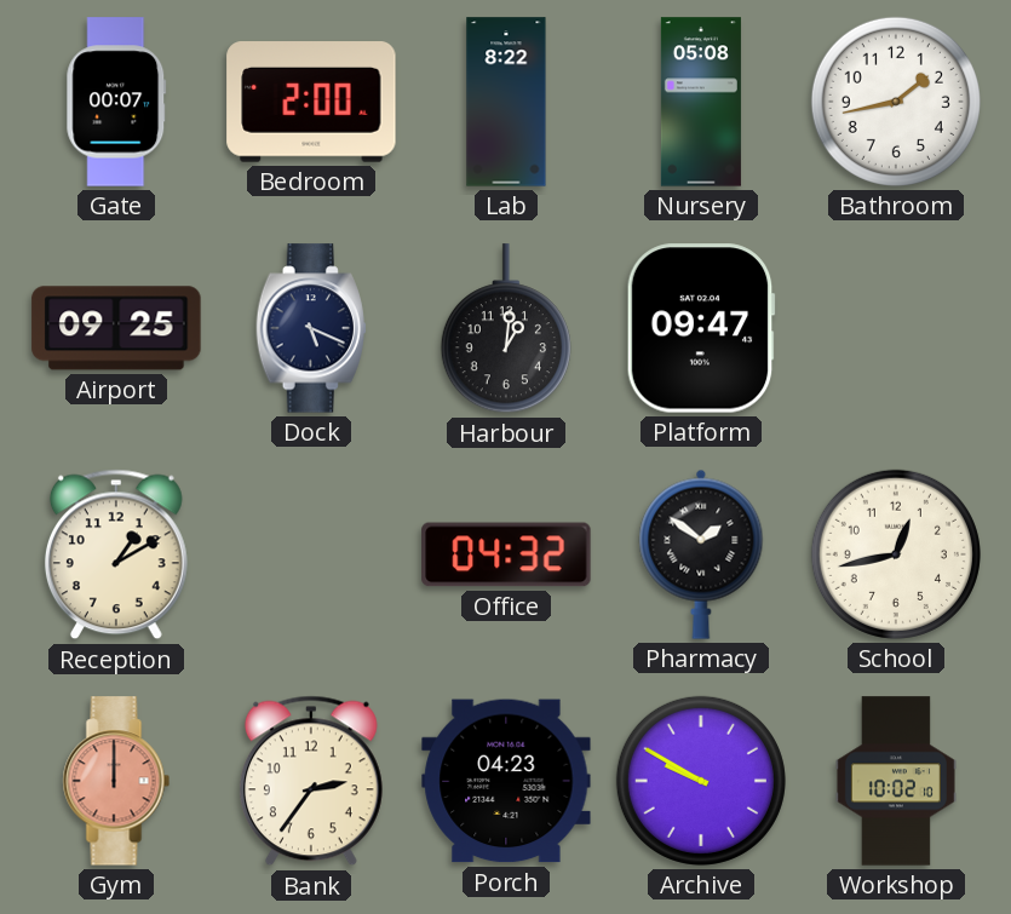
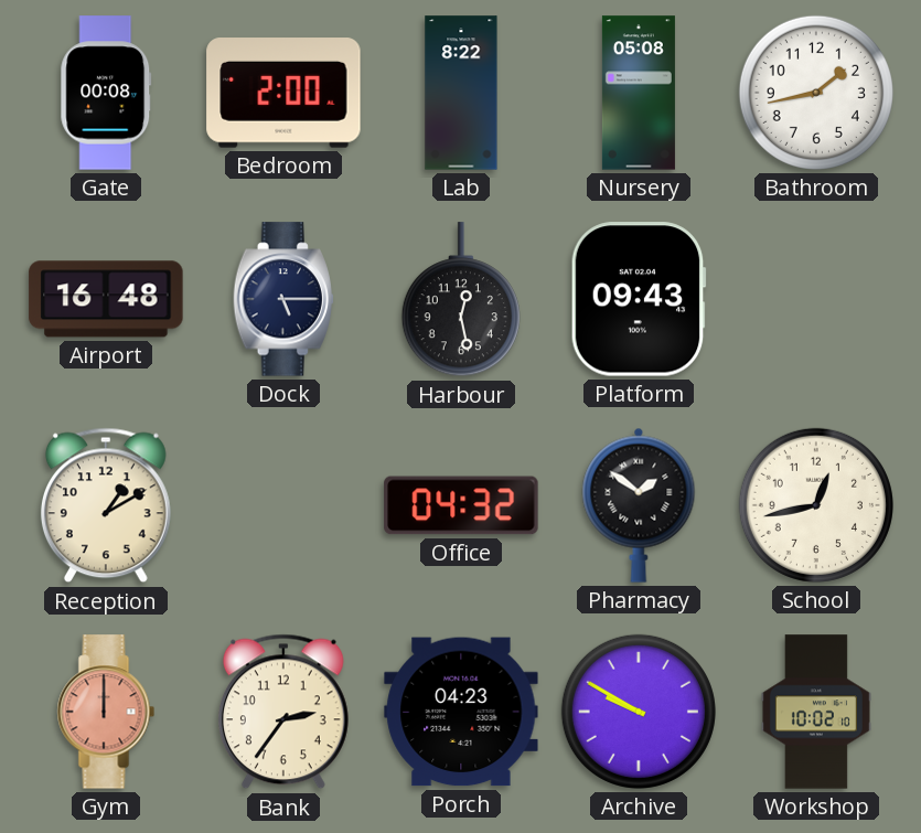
Gate: 00:07 -> 00:08
Airport: 09:25 -> 16:48
Dock: 5:19 -> 5:15
Harbour: 1:01 -> 12:28
Platform: 09:47 -> 09:43
